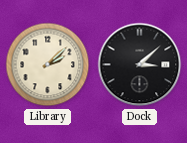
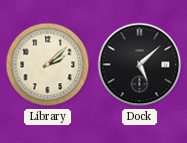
Dock: 3:08 -> 5:08
